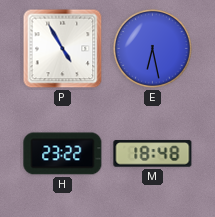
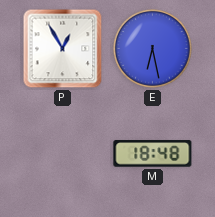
P: 4:55 -> 12:55
H: 23:22 -> none
